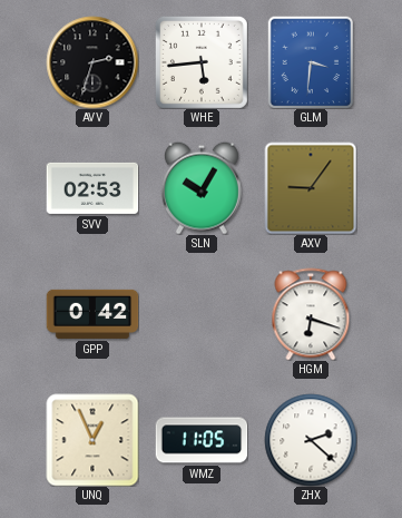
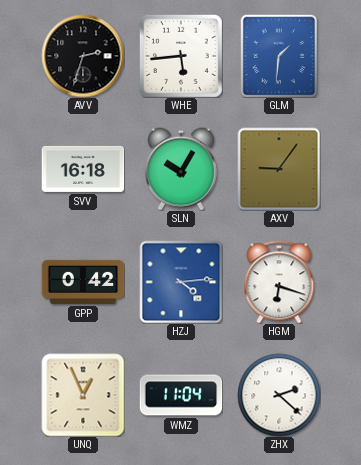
GLM: 3:31 -> 1:31
SVV: 02:53 -> 16:18
HZJ: none -> 4:14
WMZ: 11:05 -> 11:04
